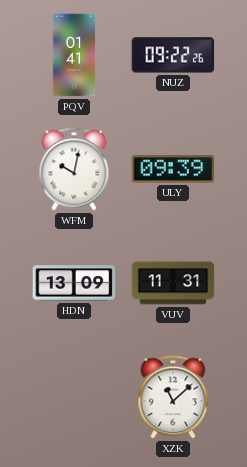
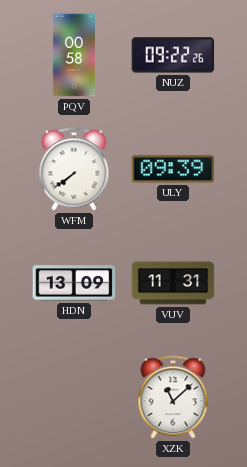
PQV: 01:41 -> 00:58
WFM: 10:02 -> 7:39
